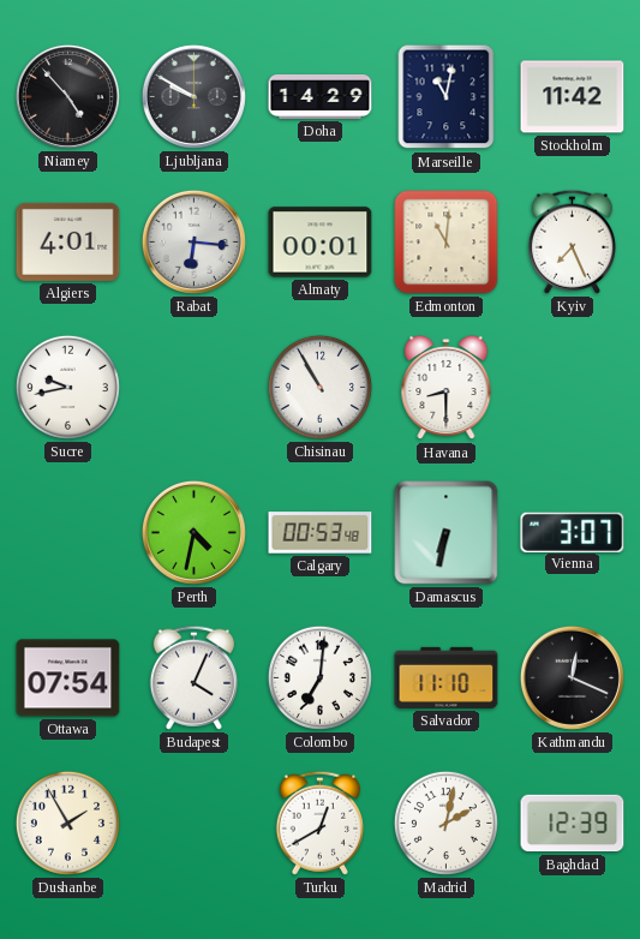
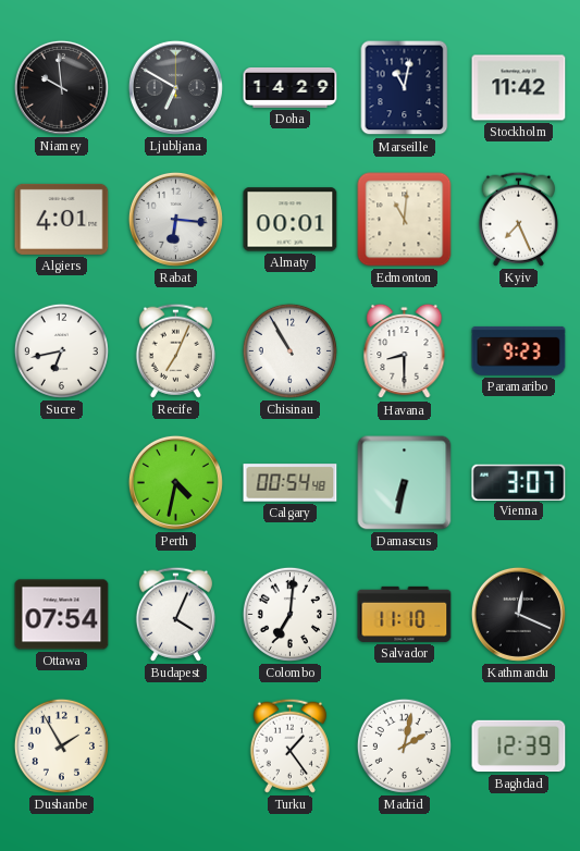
Niamey: 4:53 -> 9:59
Ljubljana: 9:50 -> 6:50
Sucre: 9:43 -> 6:43
Recife: none -> 7:04
Paramaribo: none -> 9:23
Calgary: 00:53 -> 00:54
Turku: 12:40 -> 1:24
